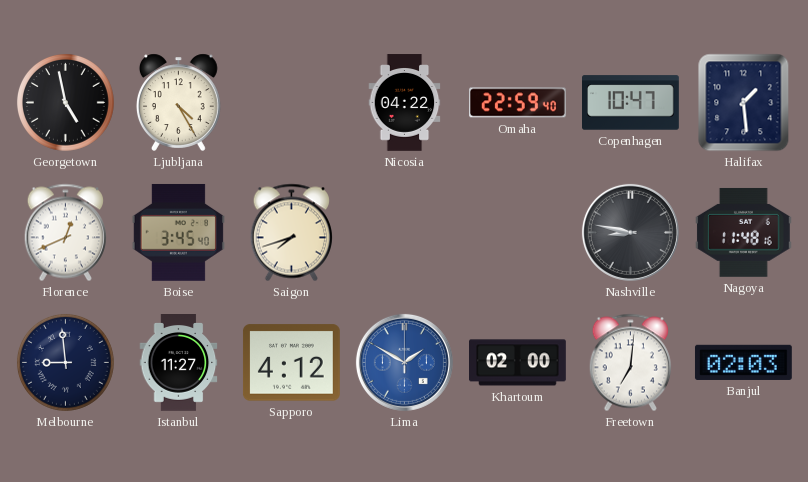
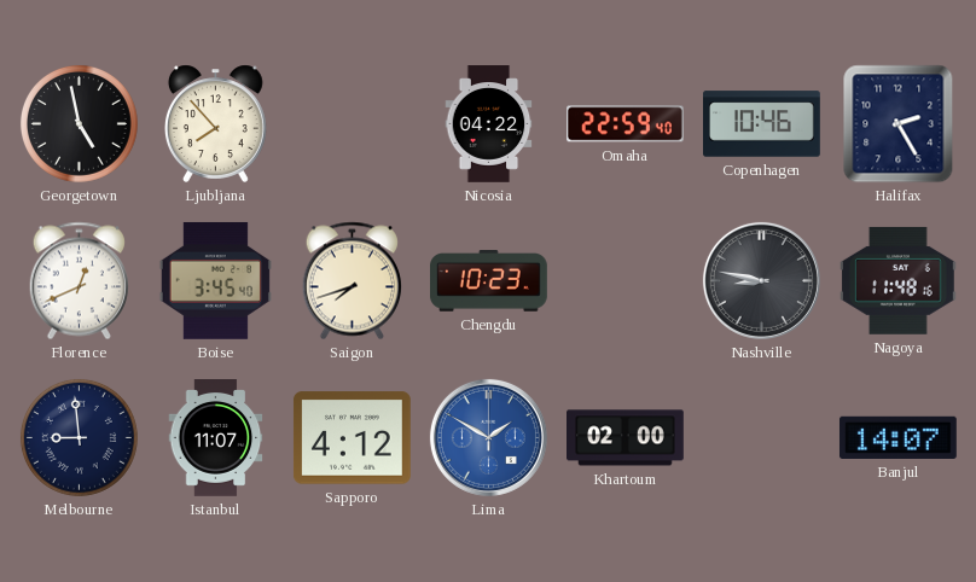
Ljubljana: 4:25 -> 7:53
Copenhagen: 10:47 -> 10:46
Halifax: 1:29 -> 2:25
Chengdu: none -> 10:23
Istanbul: 11:27 -> 11:07
Freetown: 7:01 -> none
Banjul: 02:03 -> 14:07
